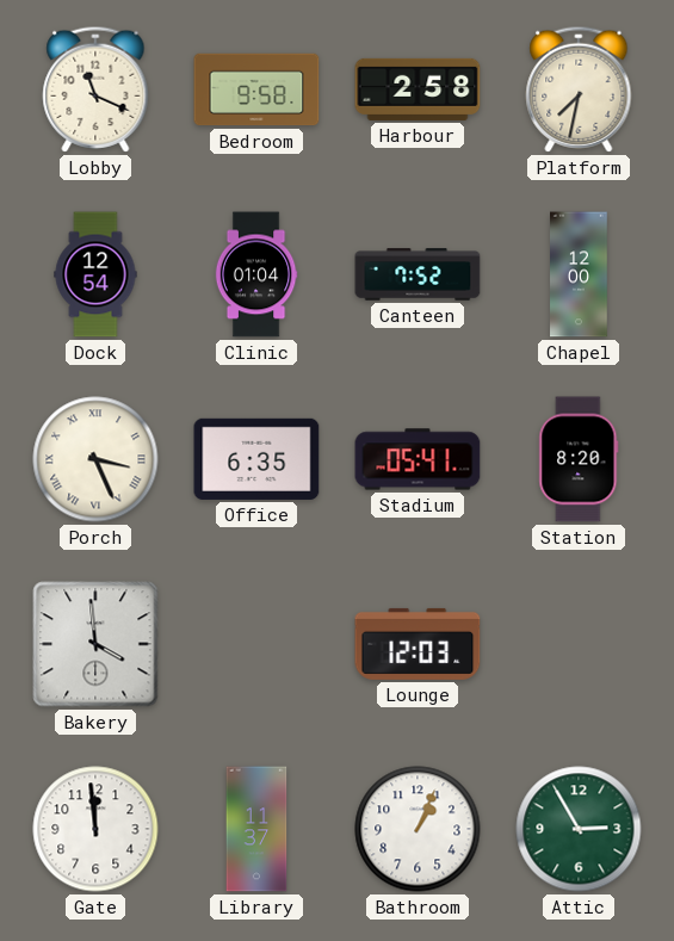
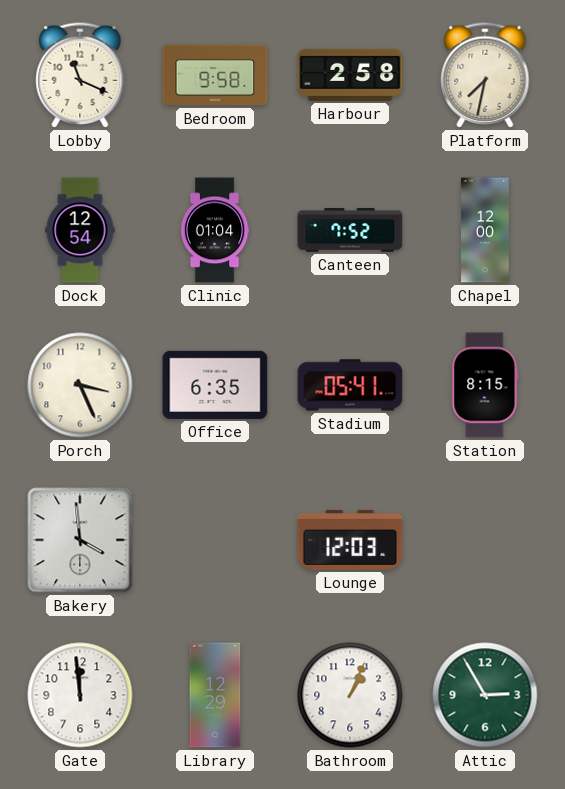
Porch numerals: Roman -> Arabic
Station: 8:20 -> 8:15
Library: 11:37 -> 12:29
